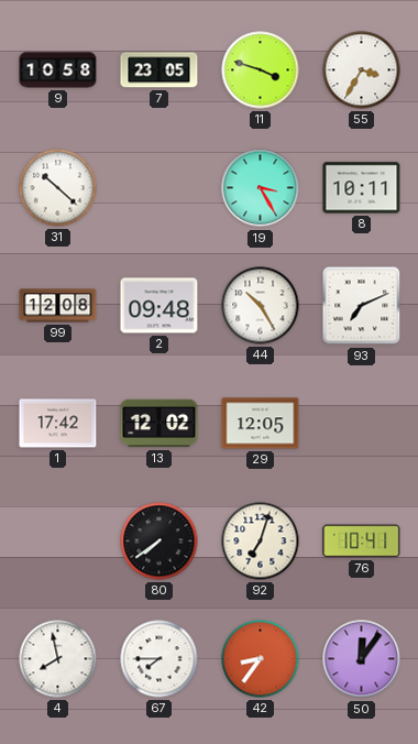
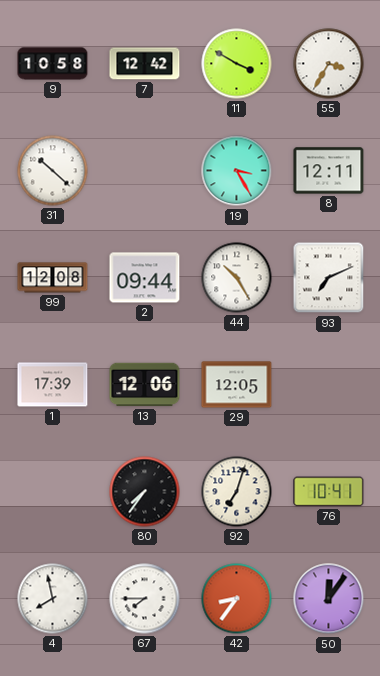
7: 23:05 -> 12:42
11: 3:48 -> 3:50
8: 10:11 -> 12:11
2: 09:48 -> 09:44
1: 17:42 -> 17:39
13: 12:02 -> 12:06
80: 7:39 -> 7:36
